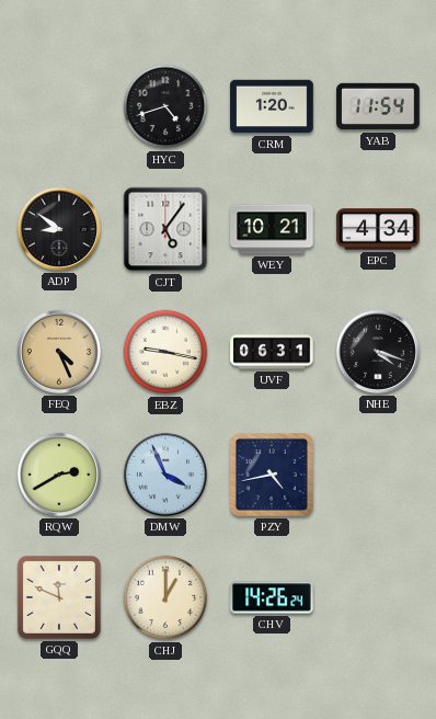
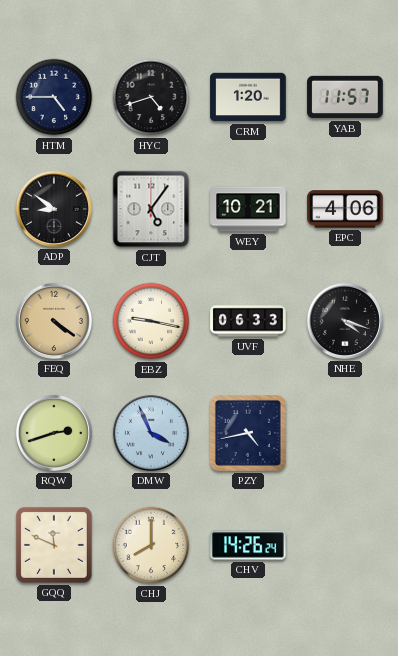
HTM: none -> 4:45
YAB: 11:54 -> 11:57
EPC: 4:34 -> 4:06
FEQ: 4:26 -> 4:21
UVF: 06:31 -> 06:33
RQW: 2:40 -> 2:42
CHJ: 1:00 -> 8:00
